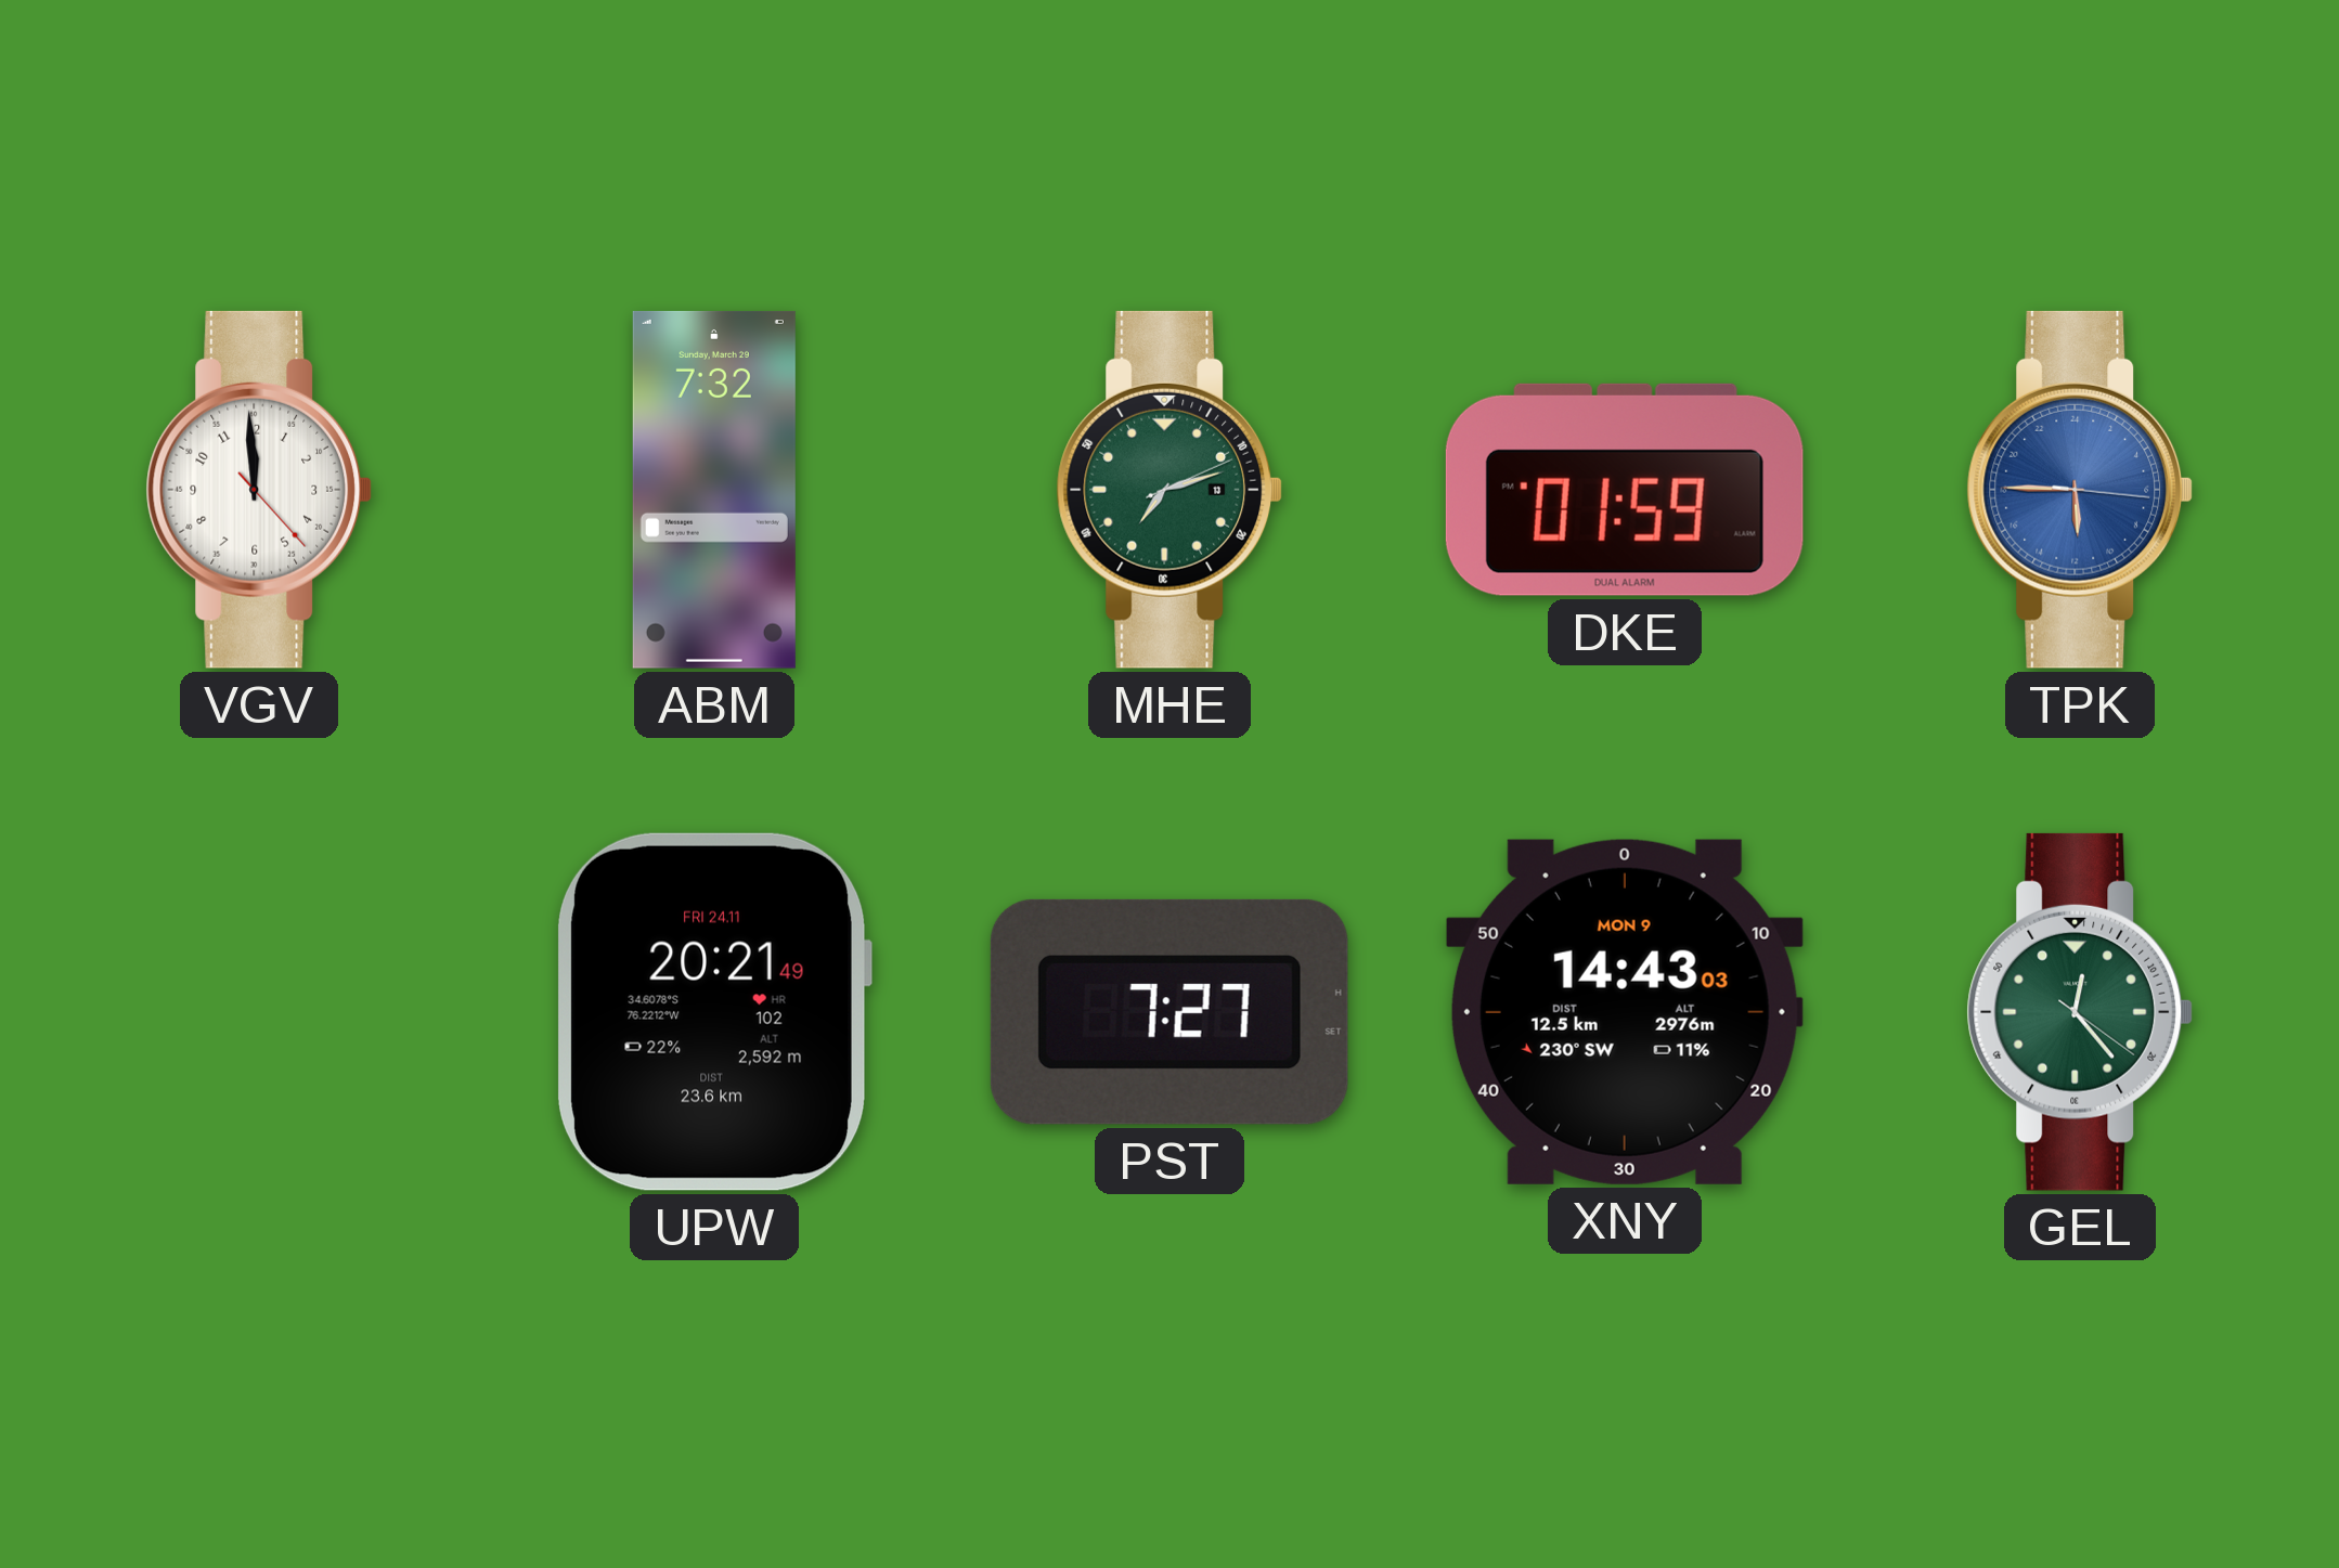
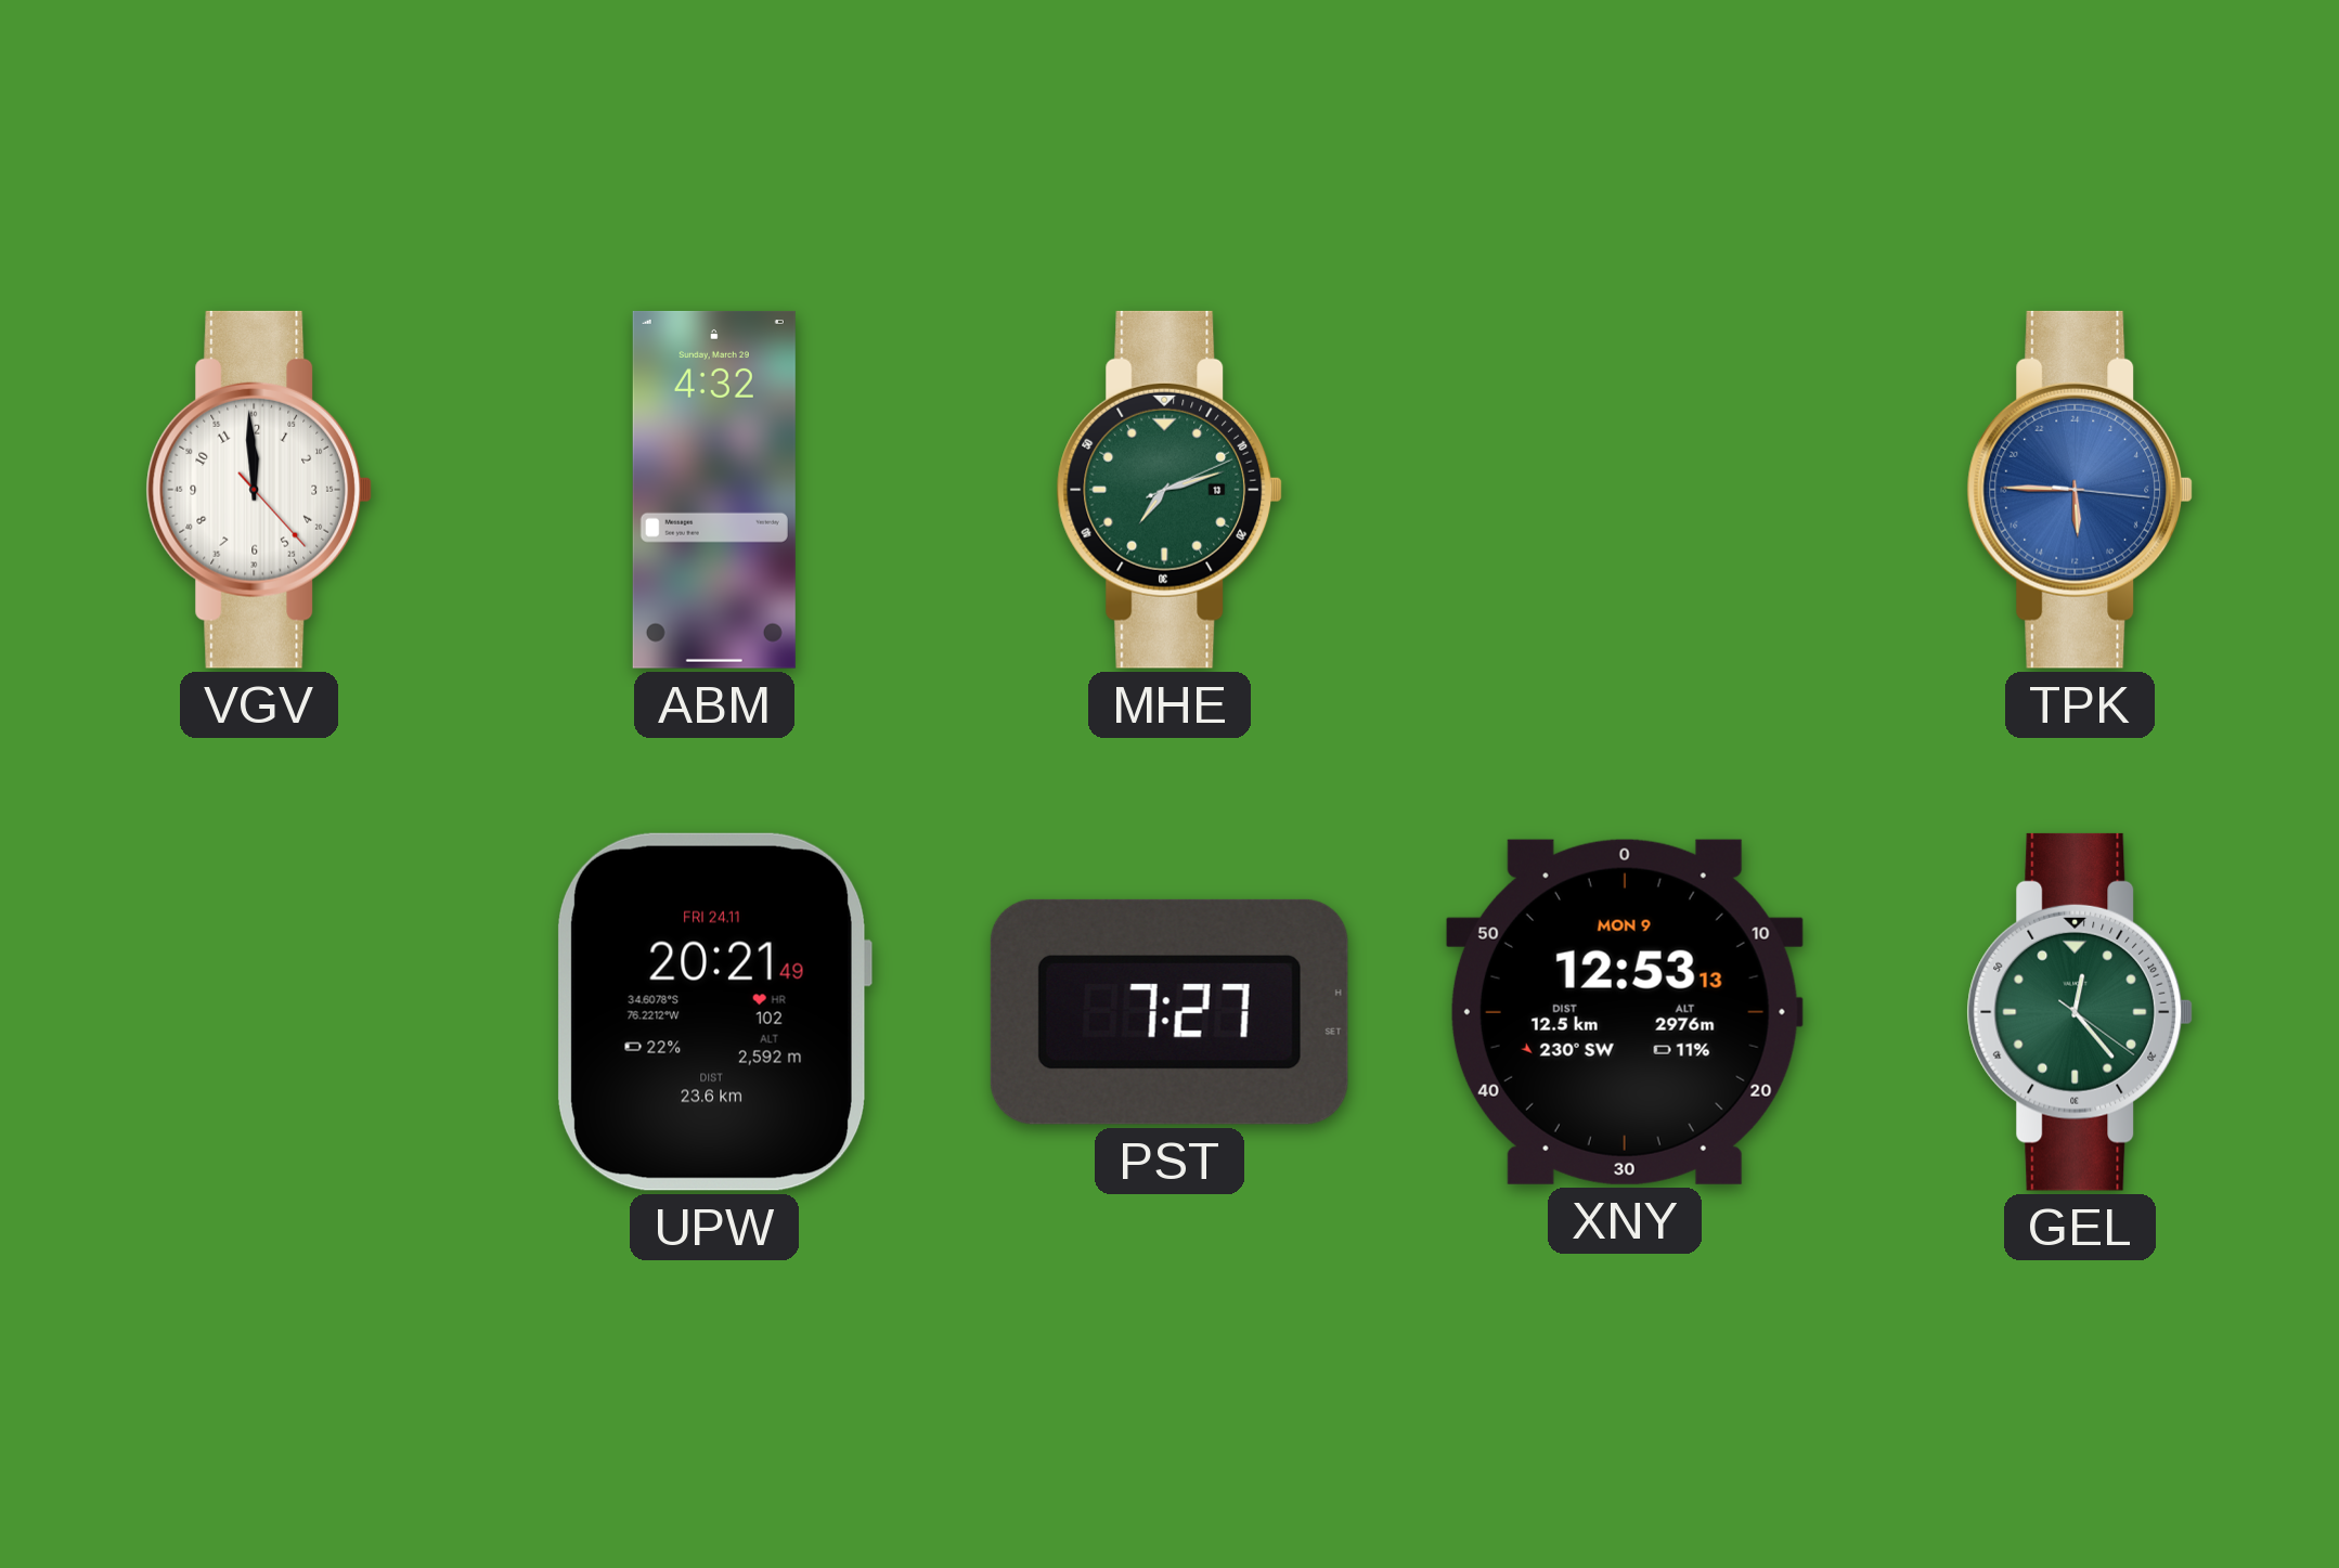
ABM: 7:32 -> 4:32
DKE: 01:59 -> none
XNY: 14:43 -> 12:53
